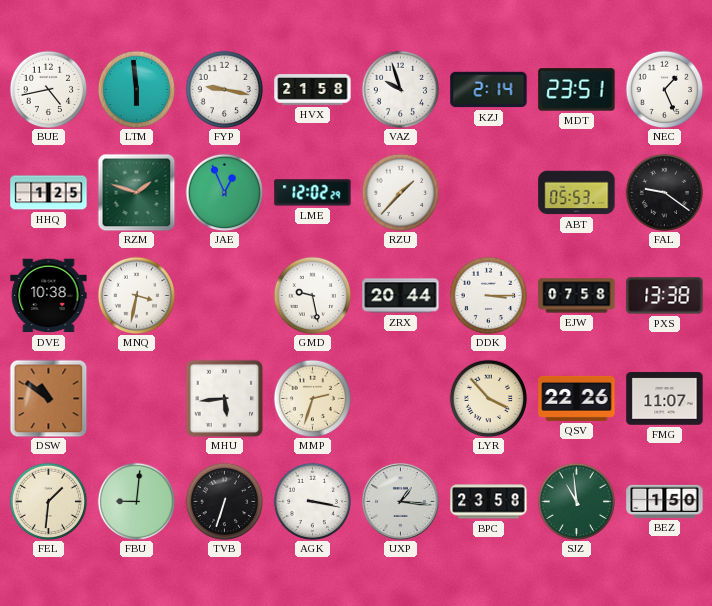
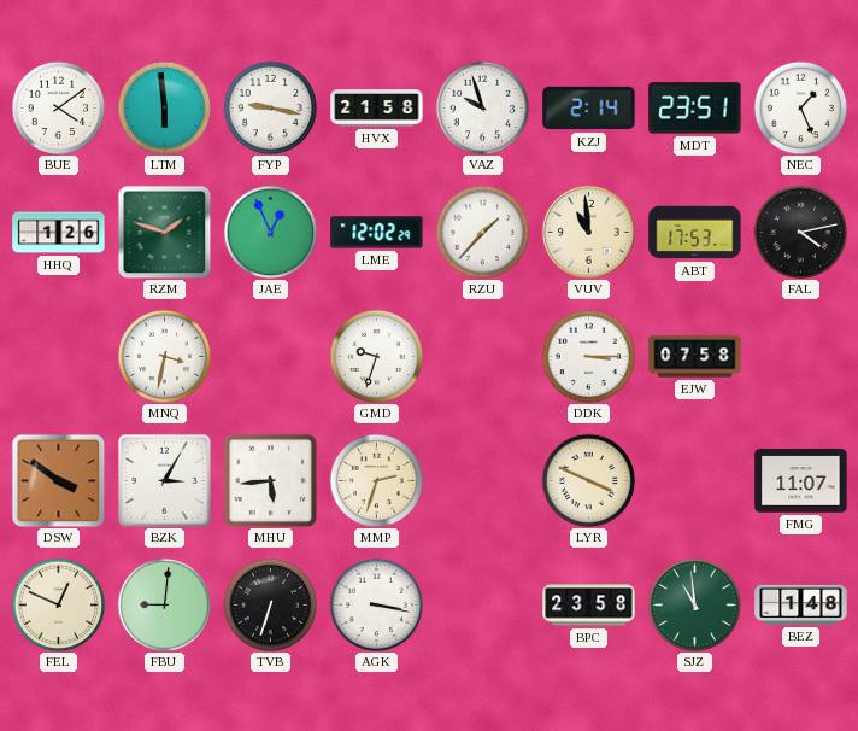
BUE: 4:43 -> 4:09
HHQ: 1:25 -> 1:26
VUV: none -> 10:59
ABT: 05:53 -> 17:53
FAL: 9:21 -> 4:13
DVE: 10:38 -> none
GMD: 9:28 -> 9:33
ZRX: 20:44 -> none
PXS: 13:38 -> none
DSW: 10:51 -> 3:51
BZK: none -> 3:05
LYR: 3:53 -> 3:49
QSV: 22:26 -> none
FEL: 1:31 -> 12:49
UXP: 1:16 -> none
BEZ: 1:50 -> 1:48
